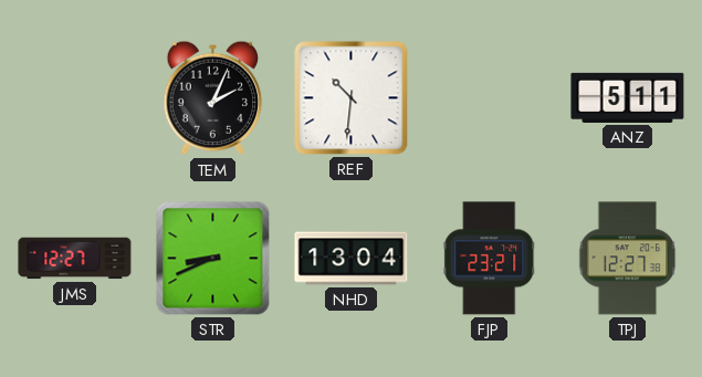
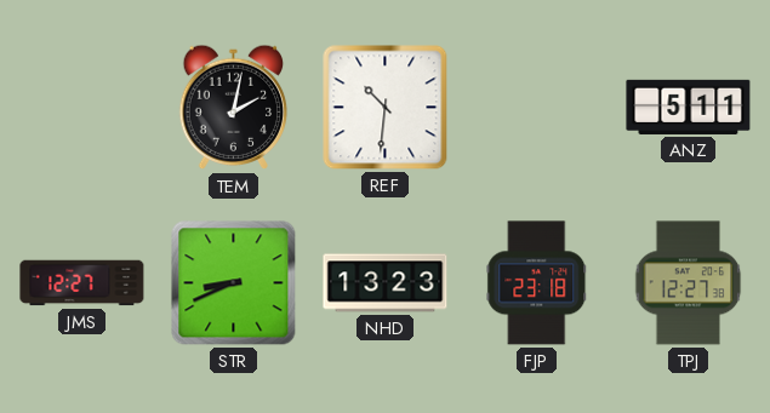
TEM: 2:04 -> 2:02
NHD: 13:04 -> 13:23
FJP: 23:21 -> 23:18
